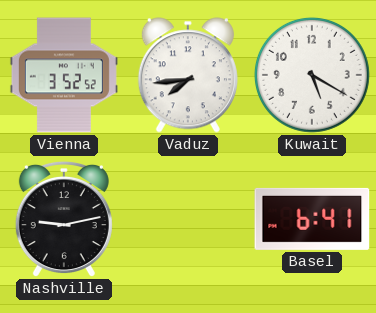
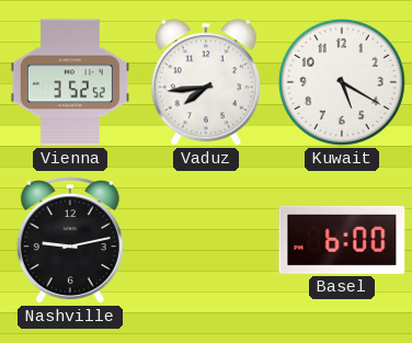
Basel: 6:41 -> 6:00
